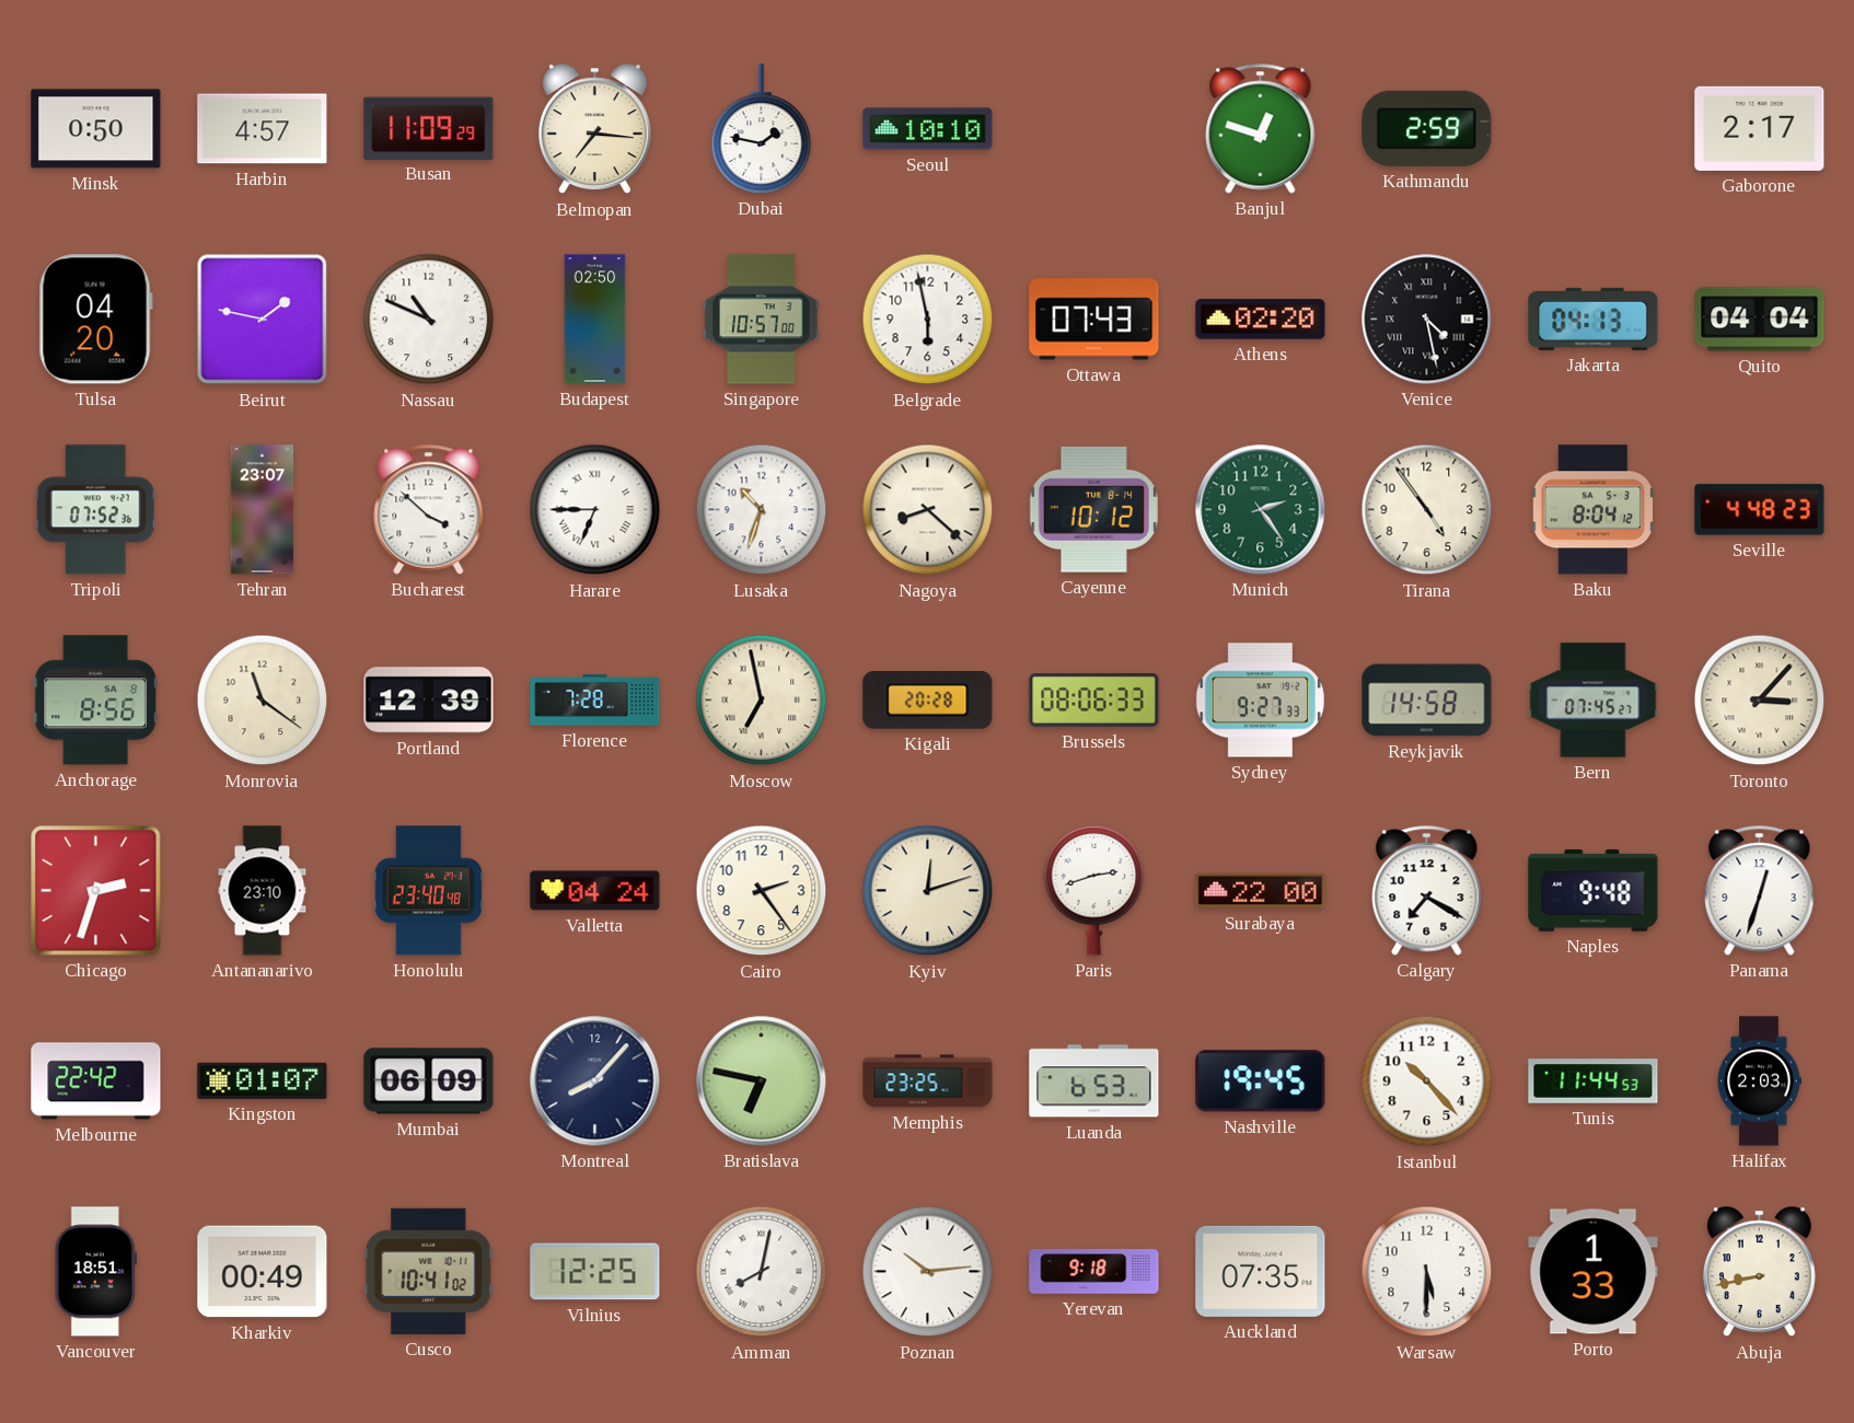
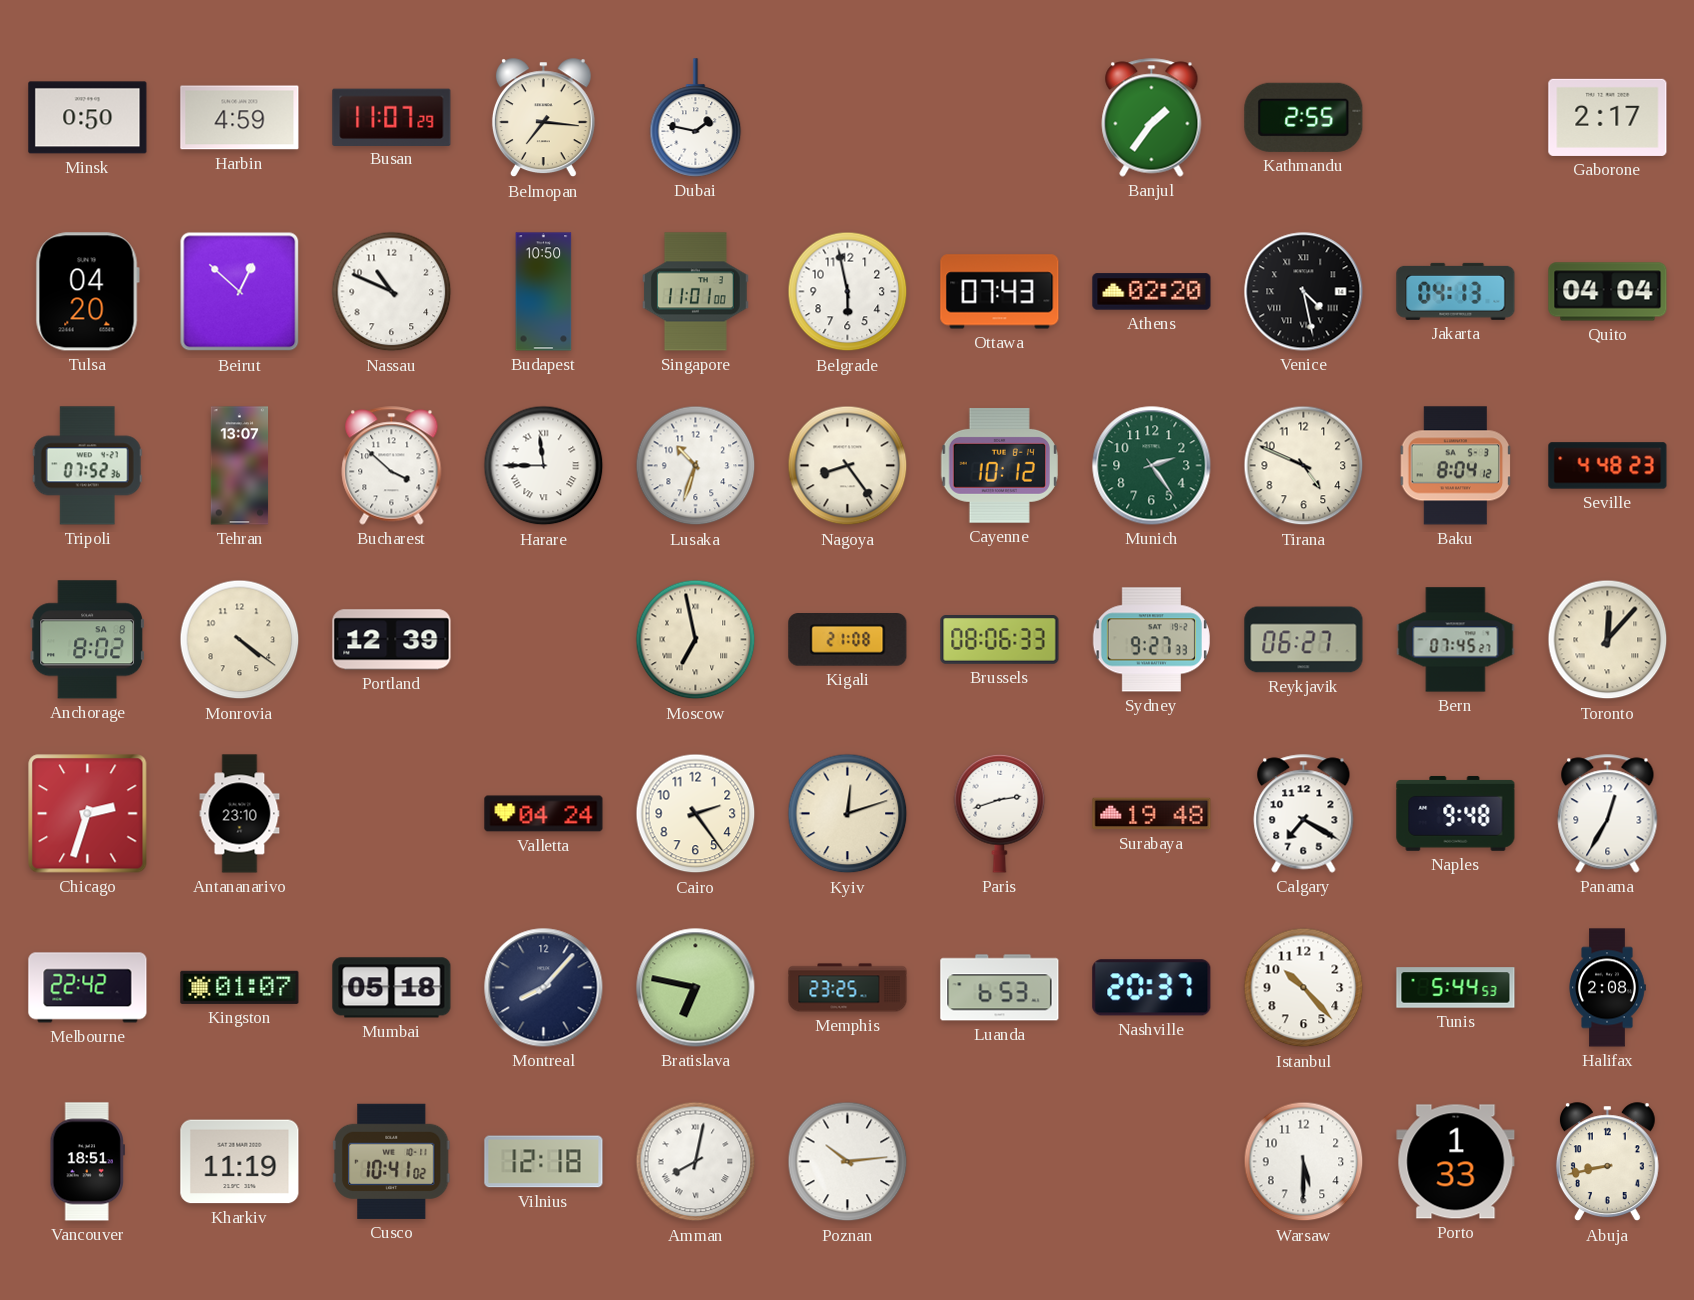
Harbin: 4:57 -> 4:59
Busan: 11:09 -> 11:07
Seoul: 10:10 -> none
Banjul: 12:48 -> 1:36
Kathmandu: 2:59 -> 2:55
Beirut: 1:47 -> 12:52
Budapest: 02:50 -> 10:50
Singapore: 10:57 -> 11:01
Tehran: 23:07 -> 13:07
Harare: 6:45 -> 11:45
Nagoya: 8:22 -> 8:24
Tirana: 4:54 -> 4:49
Anchorage: 8:56 -> 8:02
Monrovia: 11:21 -> 4:21
Florence: 7:28 -> none
Kigali: 20:28 -> 21:08
Reykjavik: 14:58 -> 06:27
Toronto: 3:07 -> 12:07
Honolulu: 23:40 -> none
Surabaya: 22:00 -> 19:48
Panama: 12:33 -> 12:35
Mumbai: 06:09 -> 05:18
Nashville: 19:45 -> 20:37
Tunis: 11:44 -> 5:44
Halifax: 2:03 -> 2:08
Kharkiv: 00:49 -> 11:19
Vilnius: 12:25 -> 12:18
Yerevan: 9:18 -> none
Auckland: 07:35 -> none
